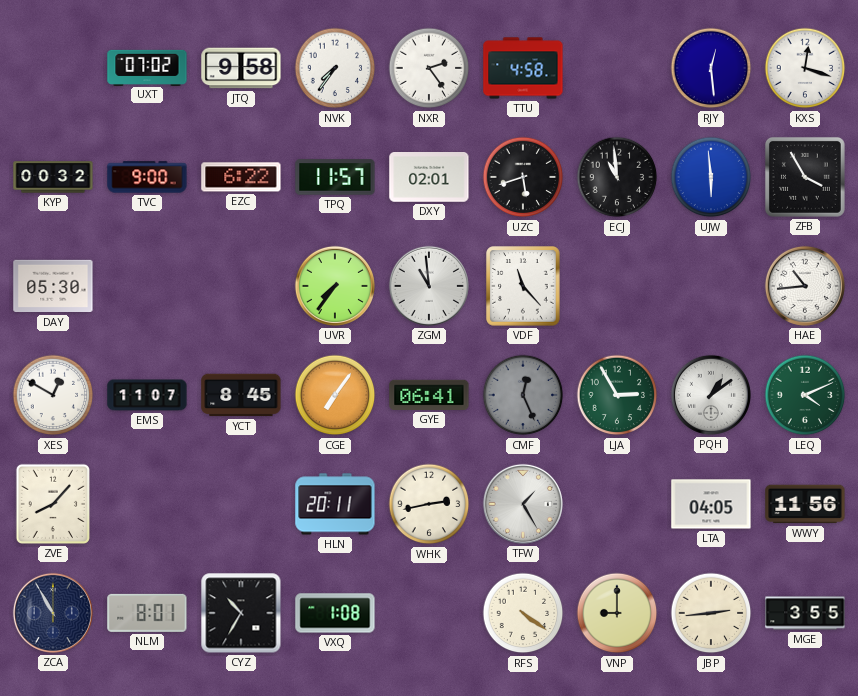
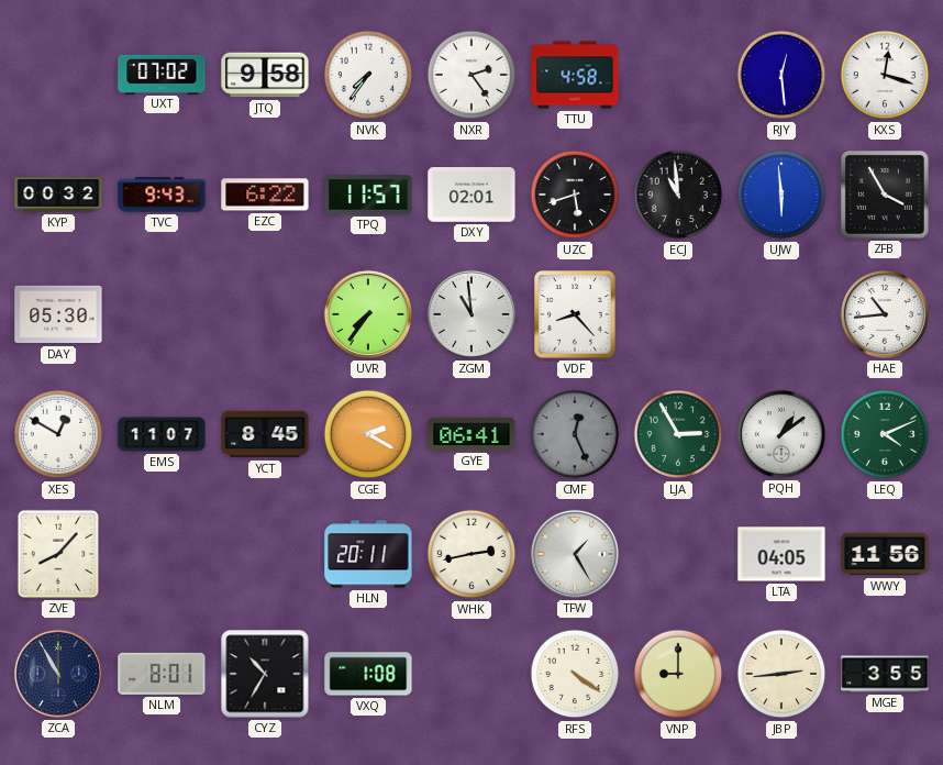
TVC: 9:00 -> 9:43
VDF: 11:23 -> 8:23
CGE: 7:06 -> 2:20
